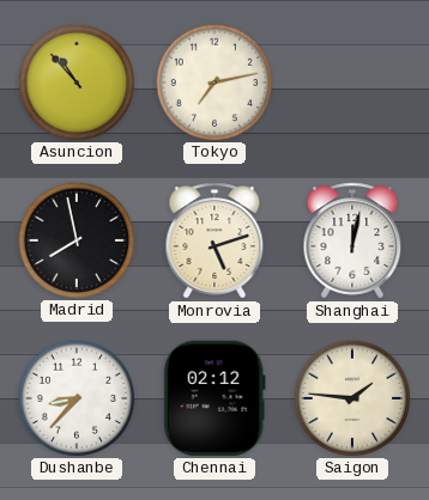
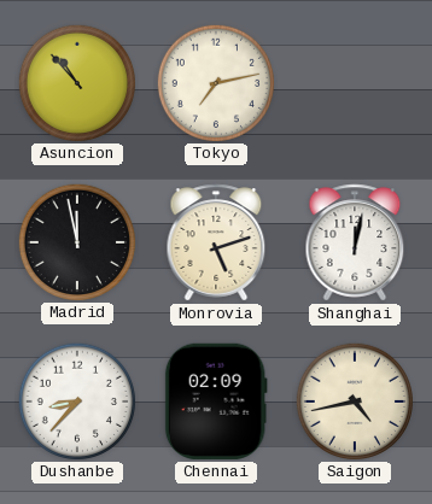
Madrid: 7:58 -> 11:58
Chennai: 02:12 -> 02:09
Saigon: 1:46 -> 4:43
